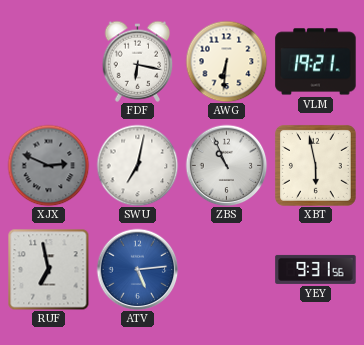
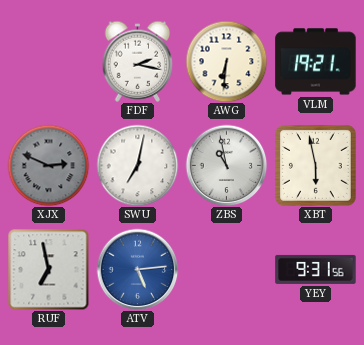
FDF: 6:17 -> 2:17
ZBS: 10:56 -> 10:58
